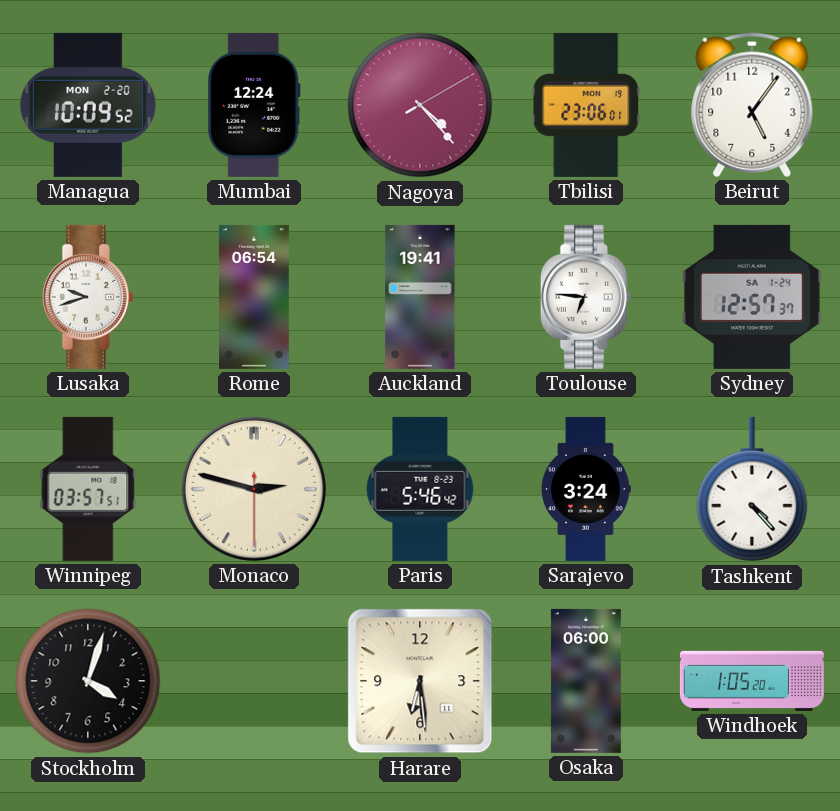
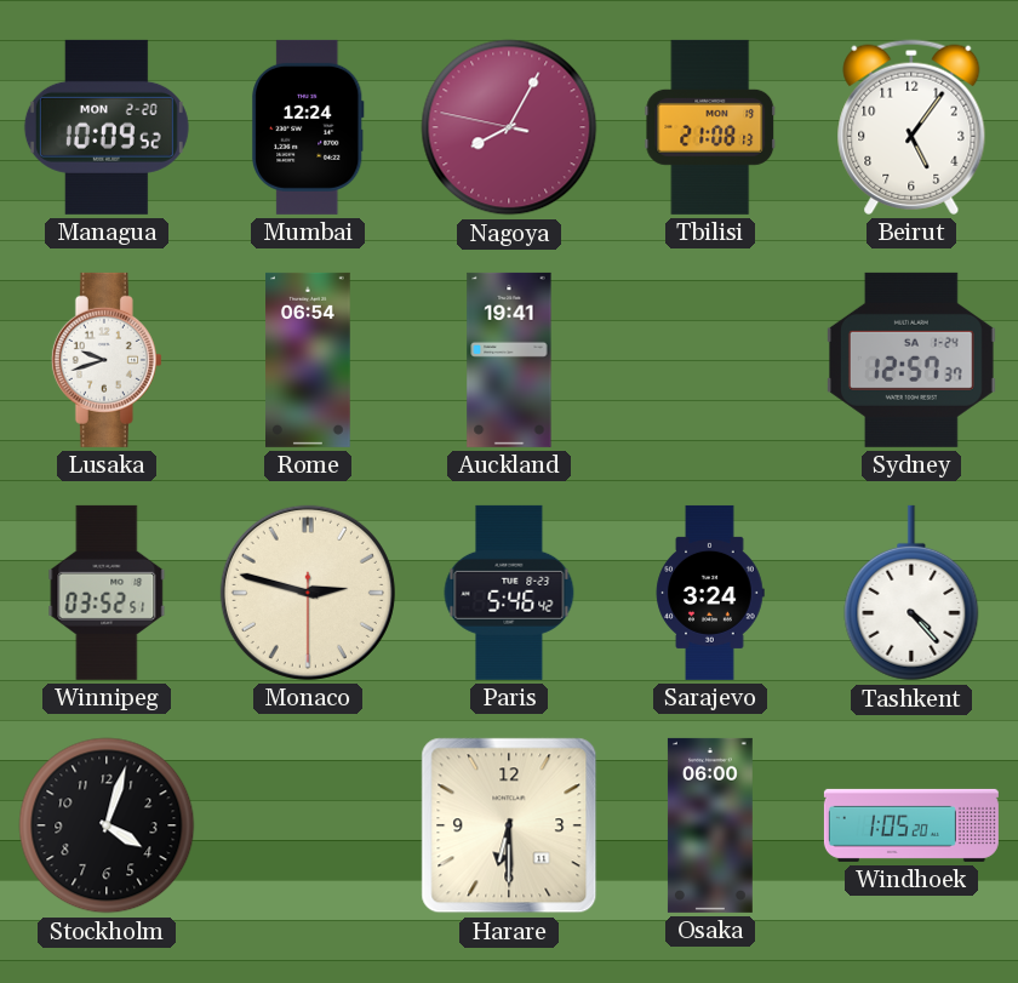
Nagoya: 4:23 -> 8:04
Tbilisi: 23:06 -> 21:08
Toulouse: 6:46 -> none
Winnipeg: 03:57 -> 03:52
Harare: 6:29 -> 6:30
